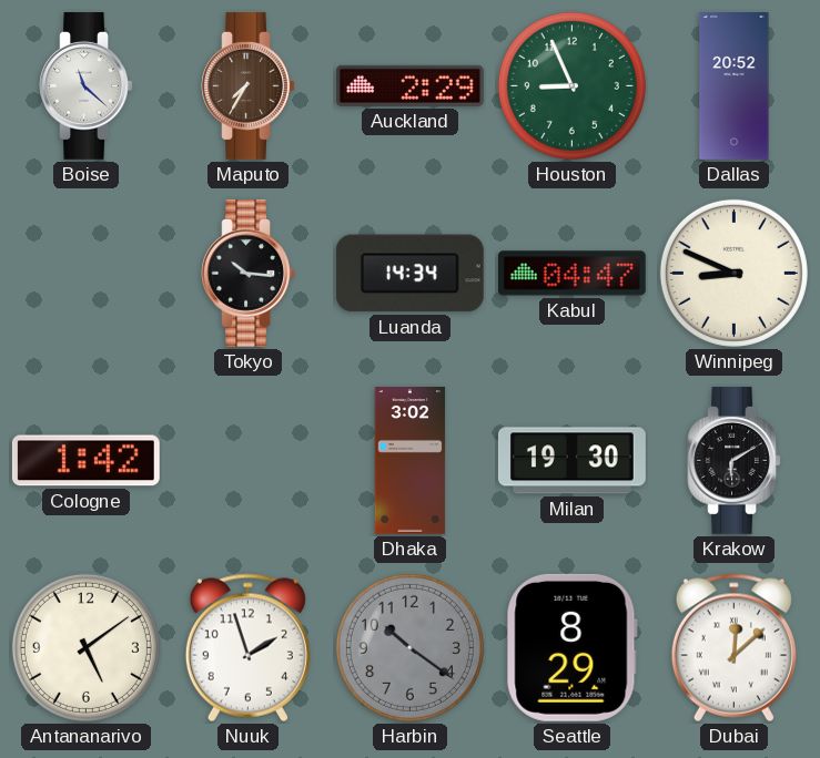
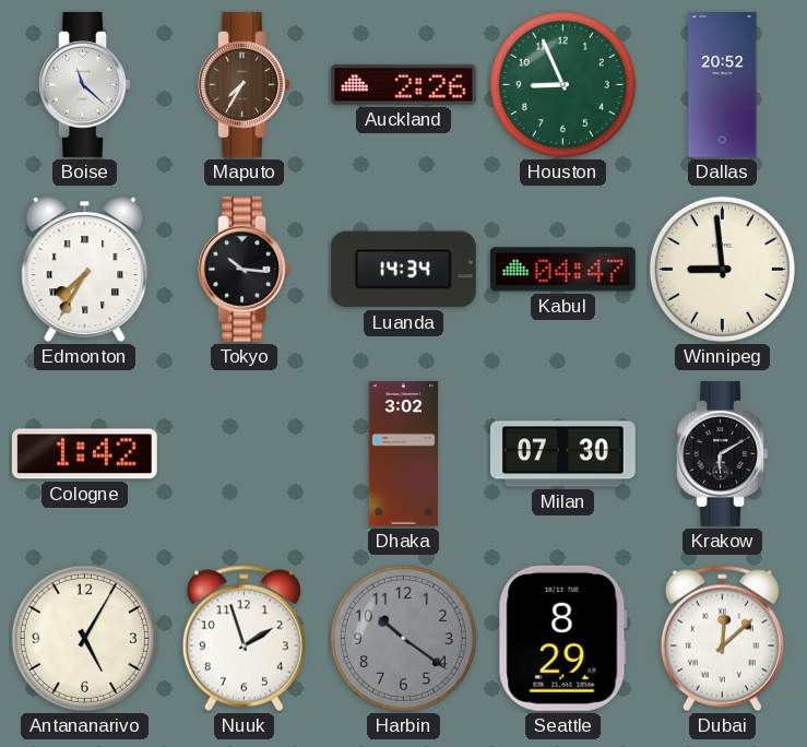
Auckland: 2:29 -> 2:26
Edmonton: none -> 7:35
Winnipeg: 8:49 -> 8:59
Milan: 19:30 -> 07:30
Antananarivo: 5:09 -> 5:05
